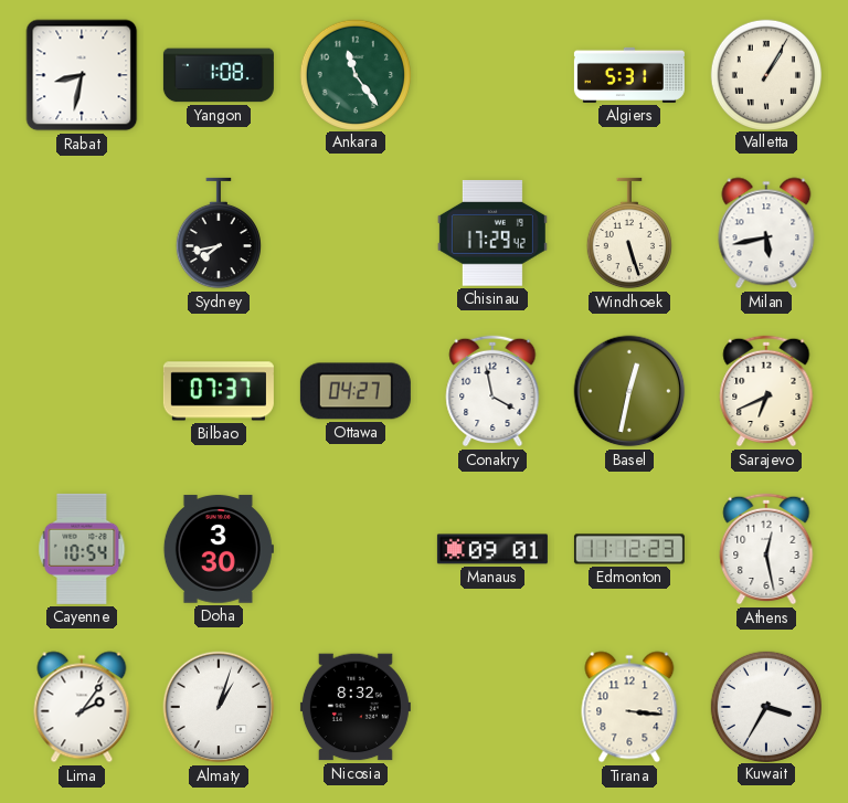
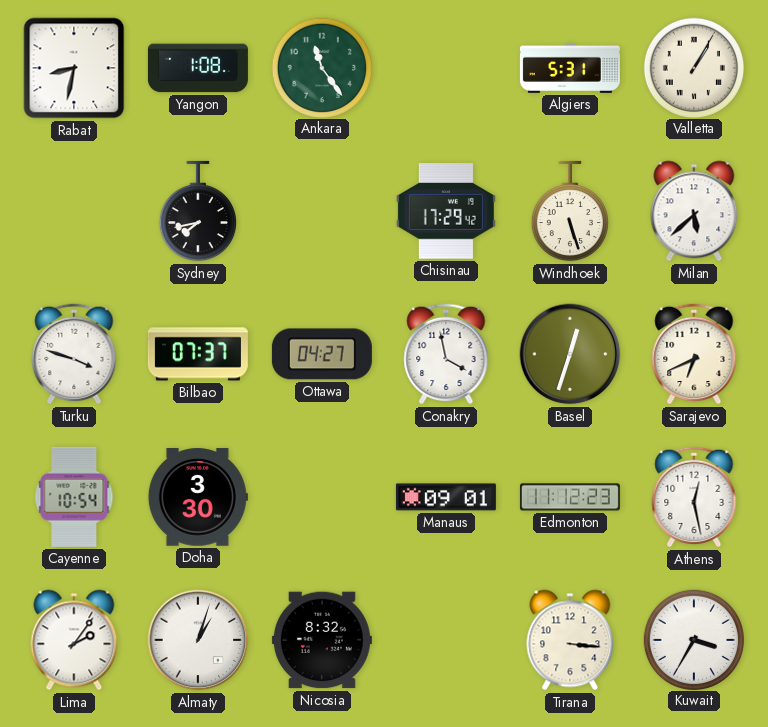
Milan: 5:43 -> 5:38
Turku: none -> 3:48
Basel: 12:32 -> 12:33
